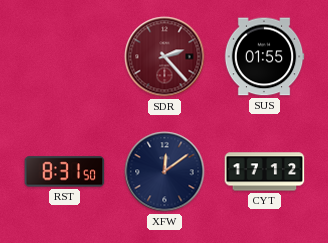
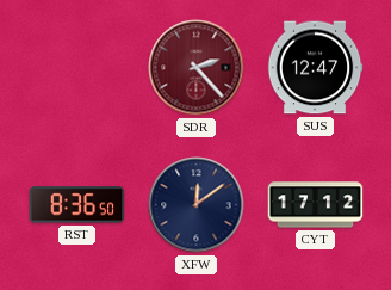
SUS: 01:55 -> 12:47
RST: 8:31 -> 8:36
